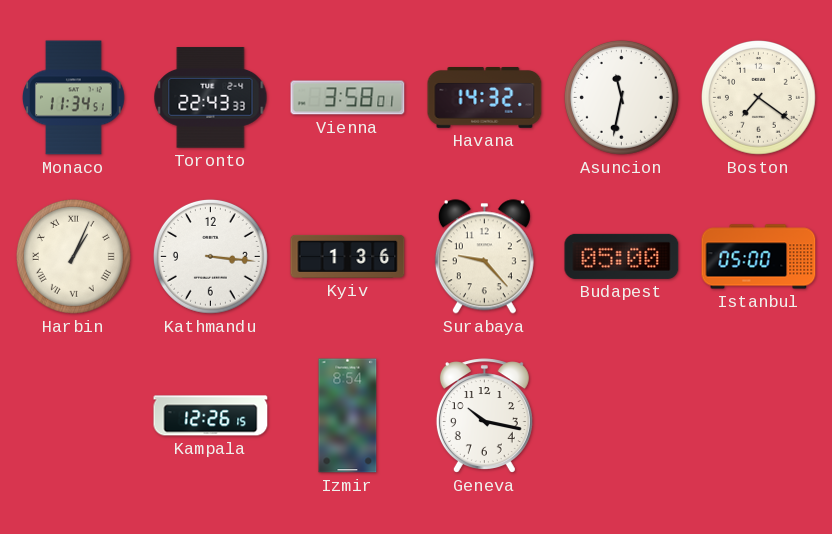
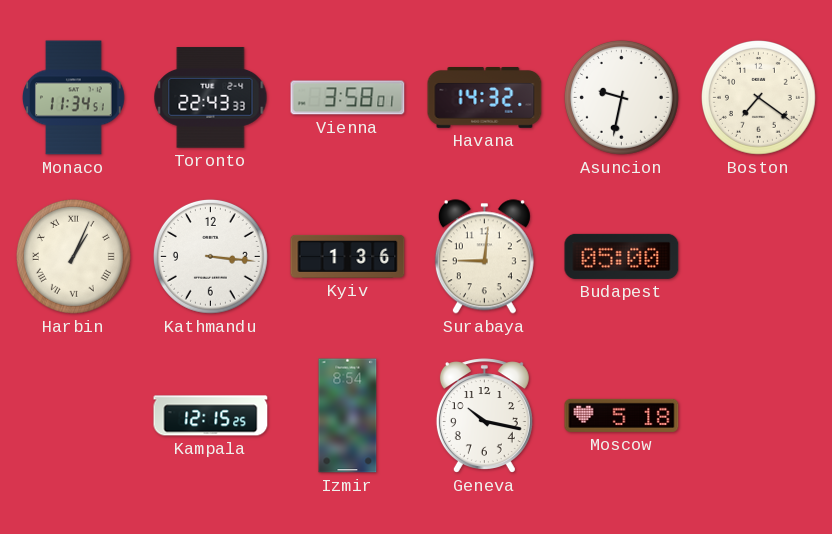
Asuncion: 11:32 -> 9:32
Surabaya: 9:23 -> 9:01
Istanbul: 05:00 -> none
Kampala: 12:26 -> 12:15
Moscow: none -> 5:18
